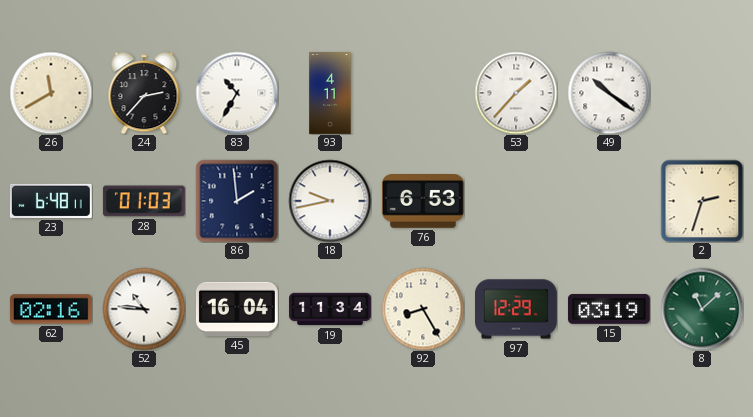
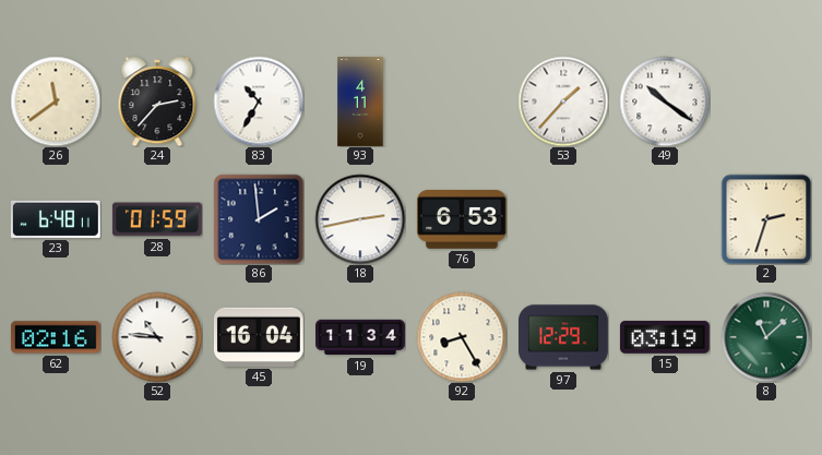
26: 11:40 -> 11:39
28: 01:03 -> 01:59
18: 9:43 -> 2:43
